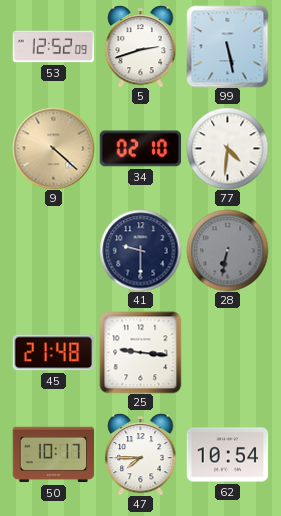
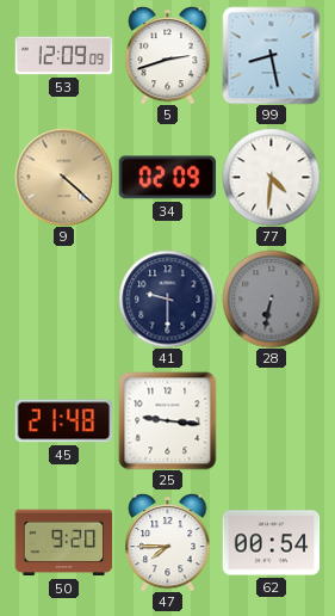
53: 12:52 -> 12:09
99: 5:28 -> 8:28
34: 02:10 -> 02:09
50: 10:17 -> 9:20
62: 10:54 -> 00:54
